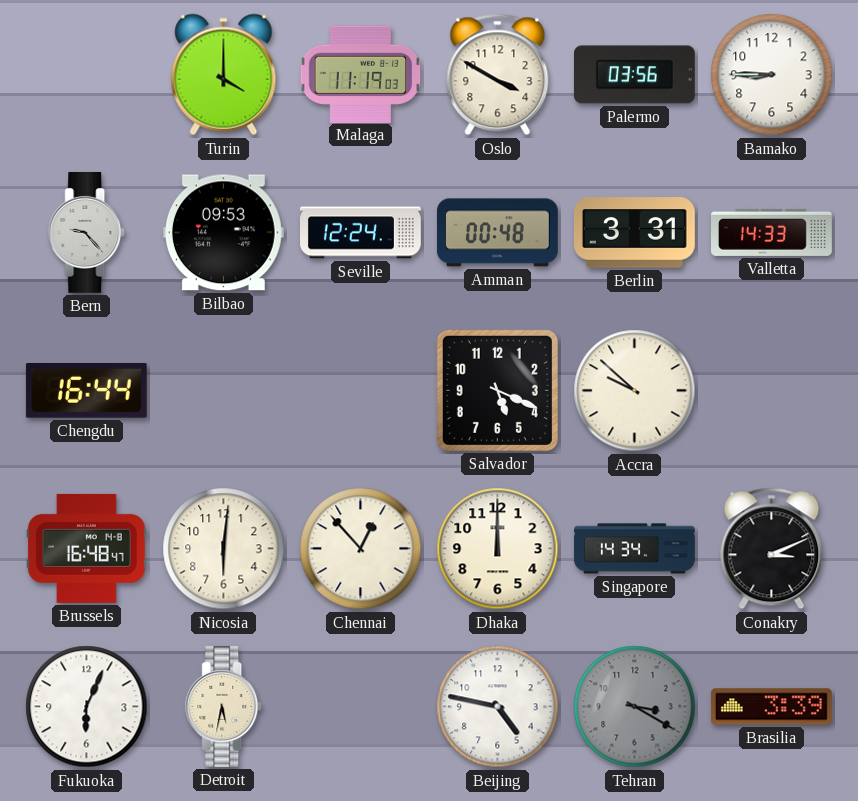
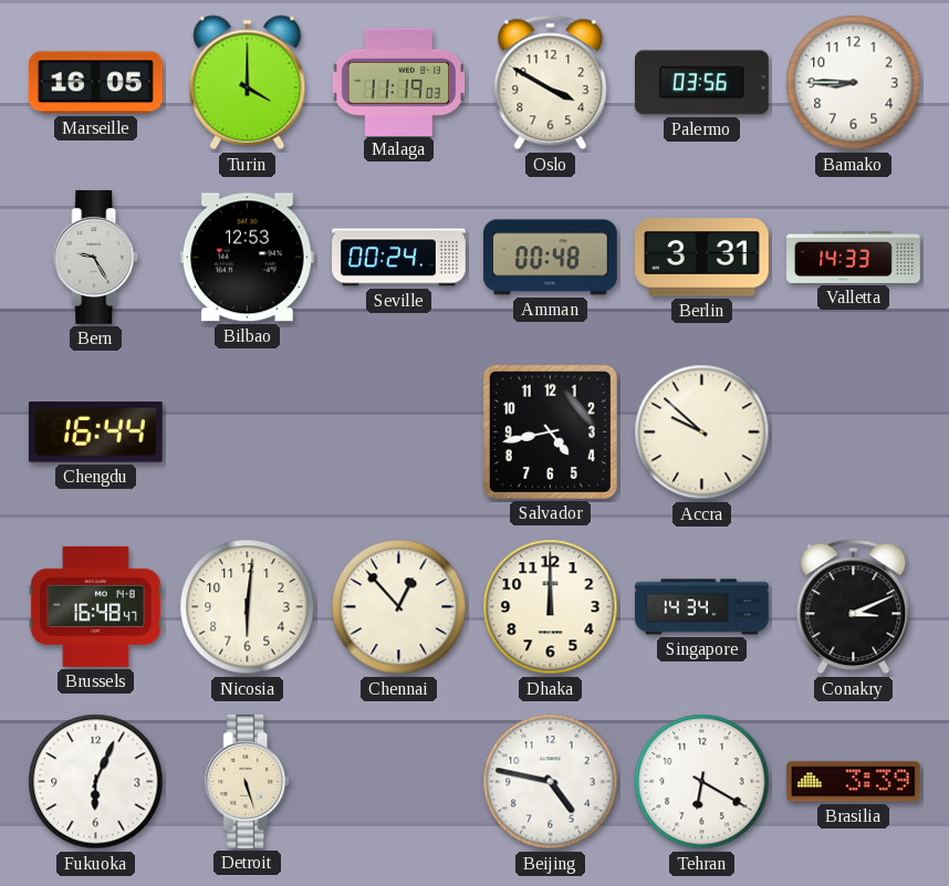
Marseille: none -> 16:05
Bern: 9:23 -> 9:25
Bilbao: 09:53 -> 12:53
Seville: 12:24 -> 00:24
Salvador: 5:19 -> 4:43
Detroit: 5:32 -> 5:27
Tehran: 3:20 -> 6:20
Tehran dial: grey -> white
